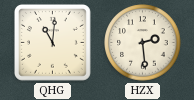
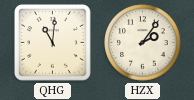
HZX: 2:29 -> 2:06
